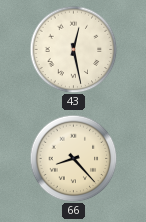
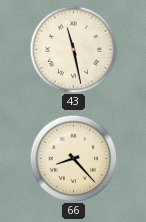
43: 12:28 -> 11:28
